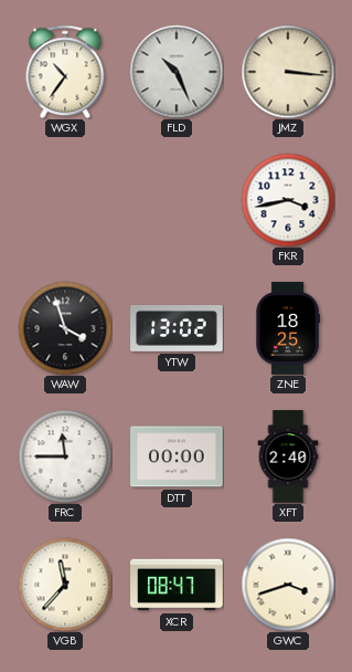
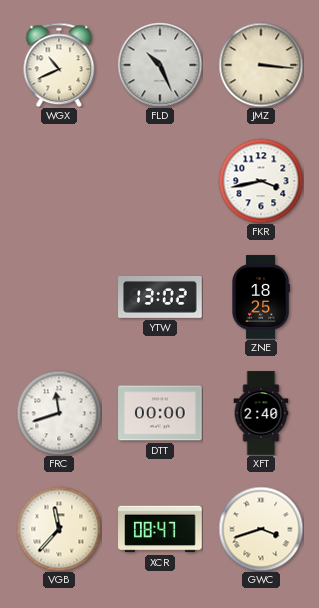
WGX: 10:36 -> 10:41
WAW: 3:57 -> none
FRC: 11:45 -> 11:42
